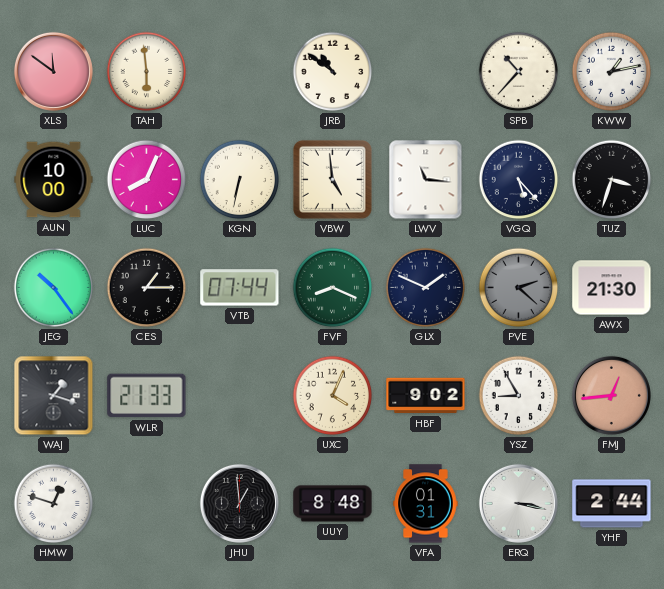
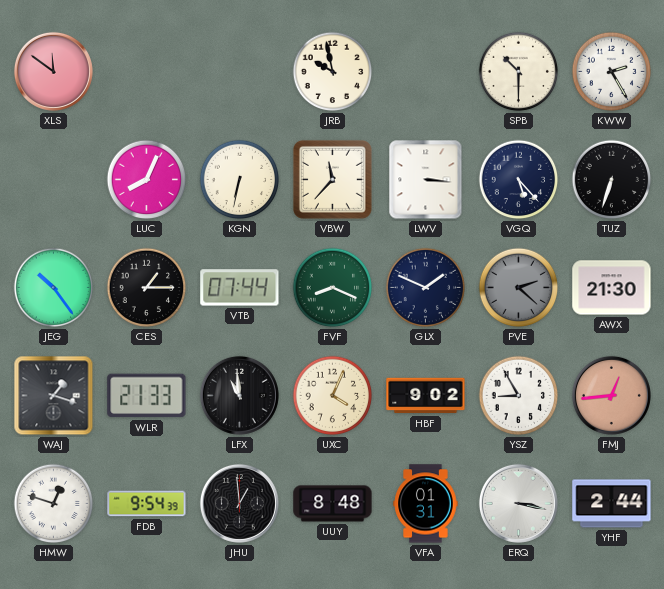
TAH: 5:59 -> none
JRB: 10:51 -> 9:58
SPB: 10:37 -> 10:30
KWW: 1:13 -> 2:25
AUN: 10:00 -> none
VBW: 4:59 -> 11:37
LWV: 11:16 -> 3:16
TUZ: 3:33 -> 6:33
LFX: none -> 10:59
FDB: none -> 9:54
